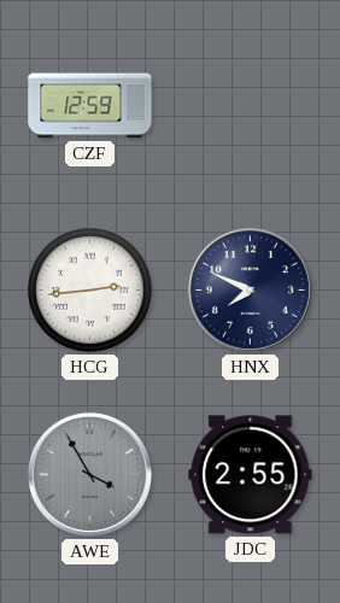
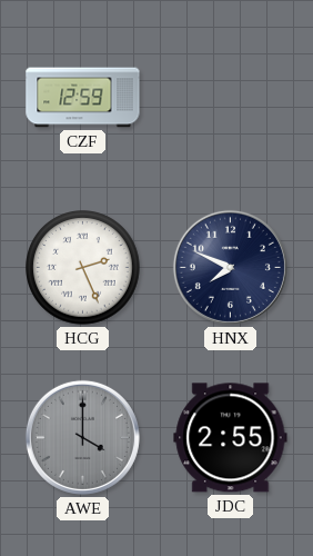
HCG: 2:44 -> 2:26
AWE: 3:55 -> 4:00
